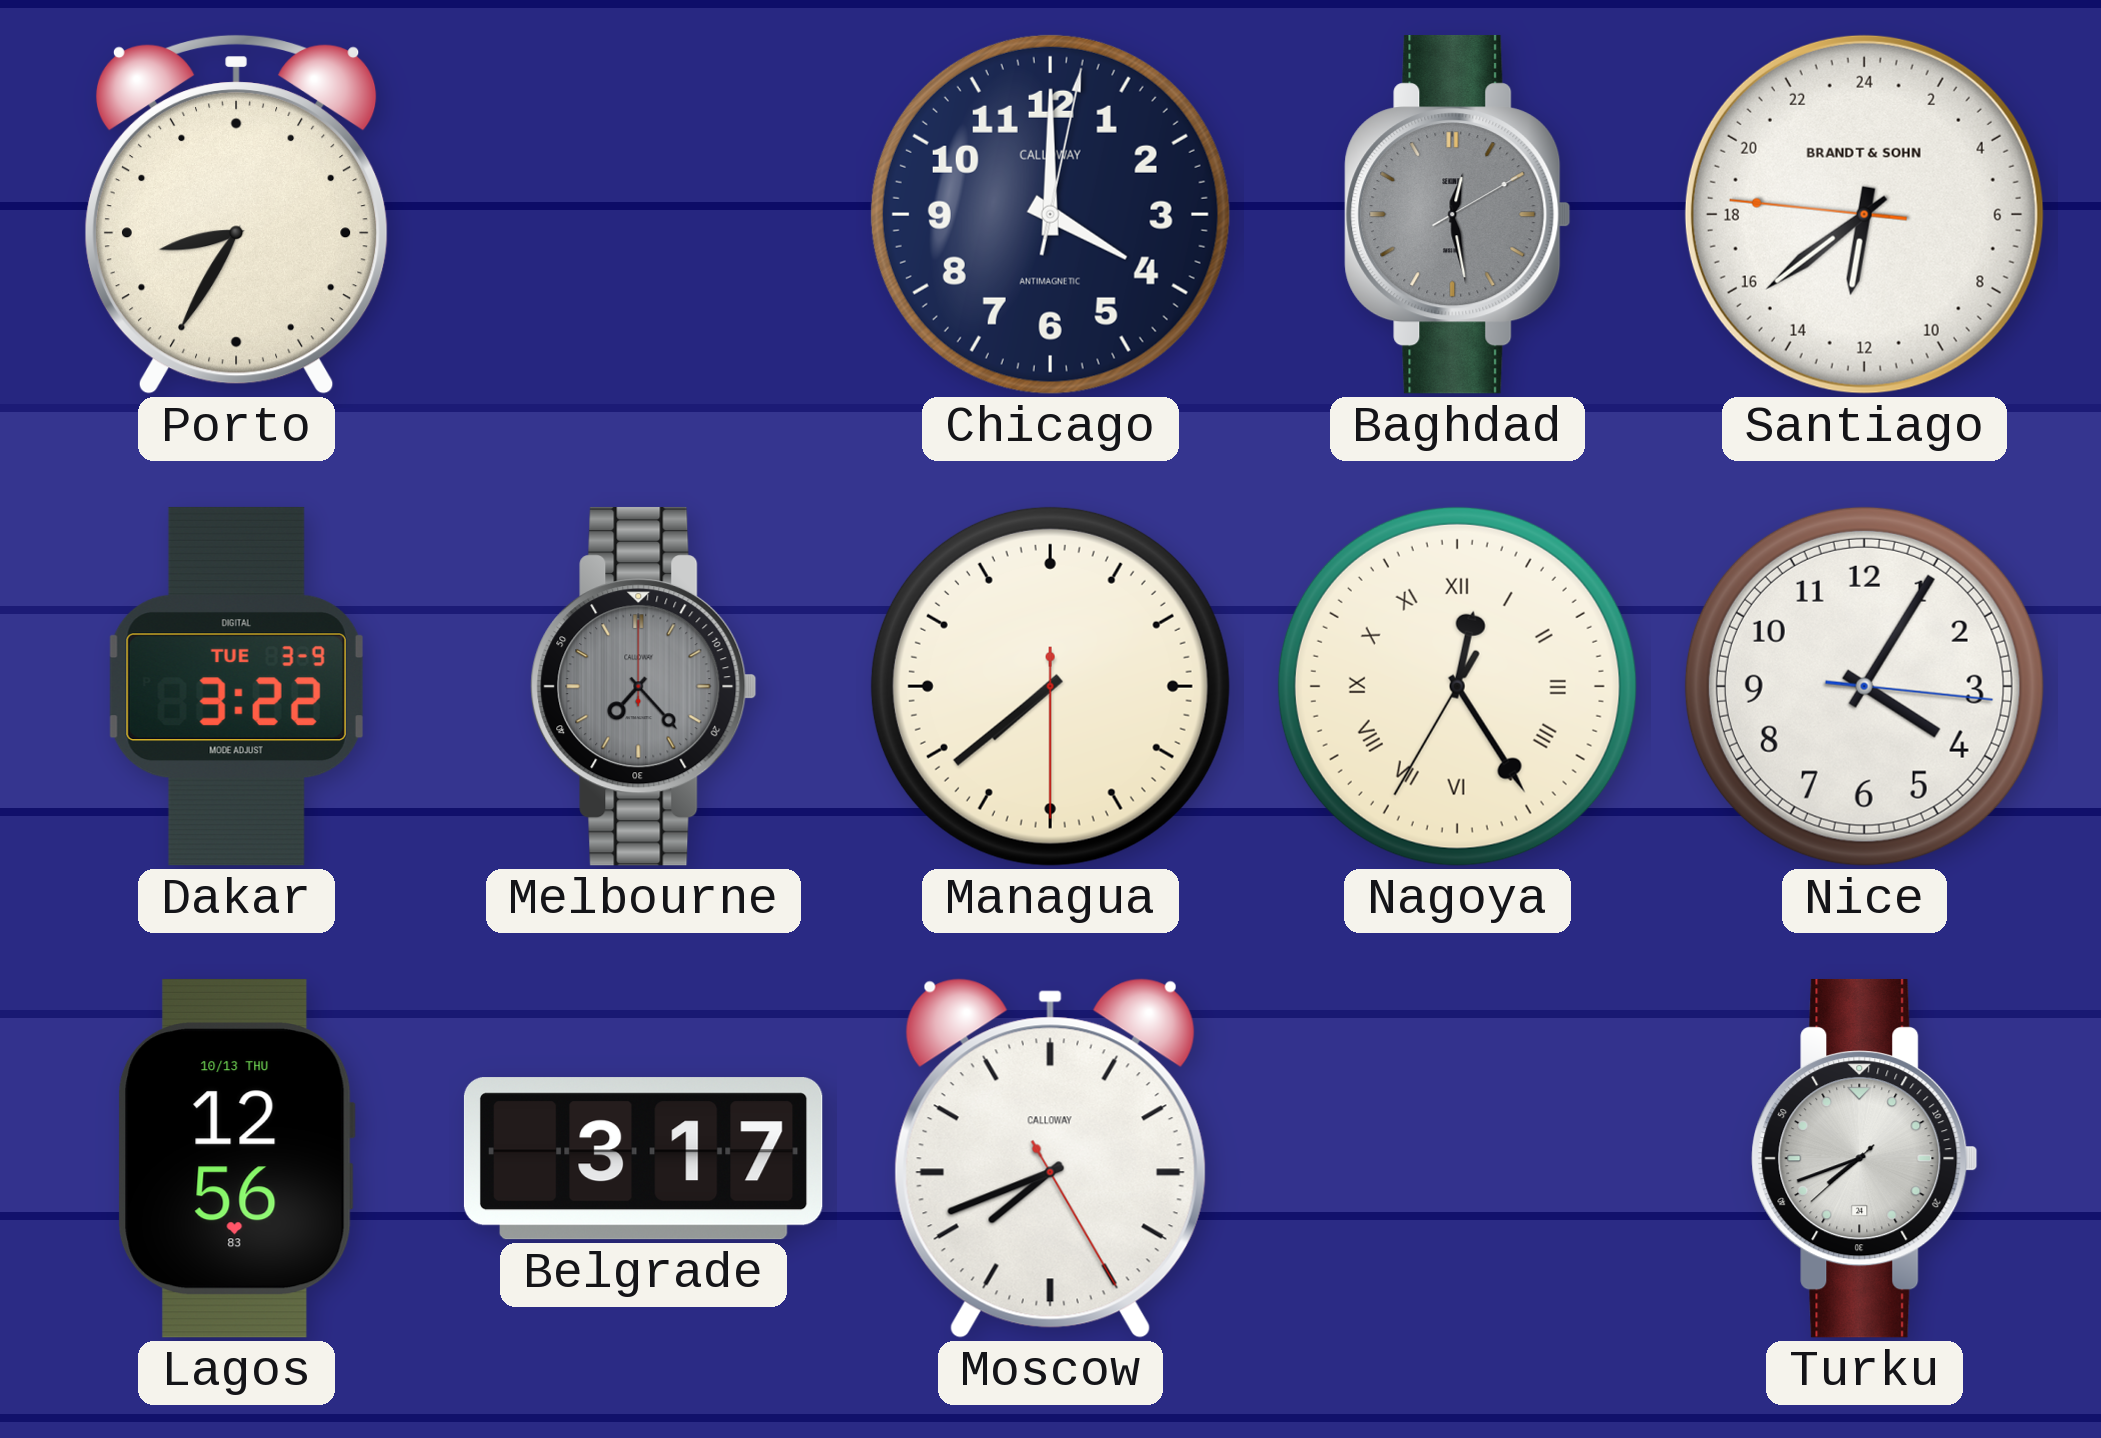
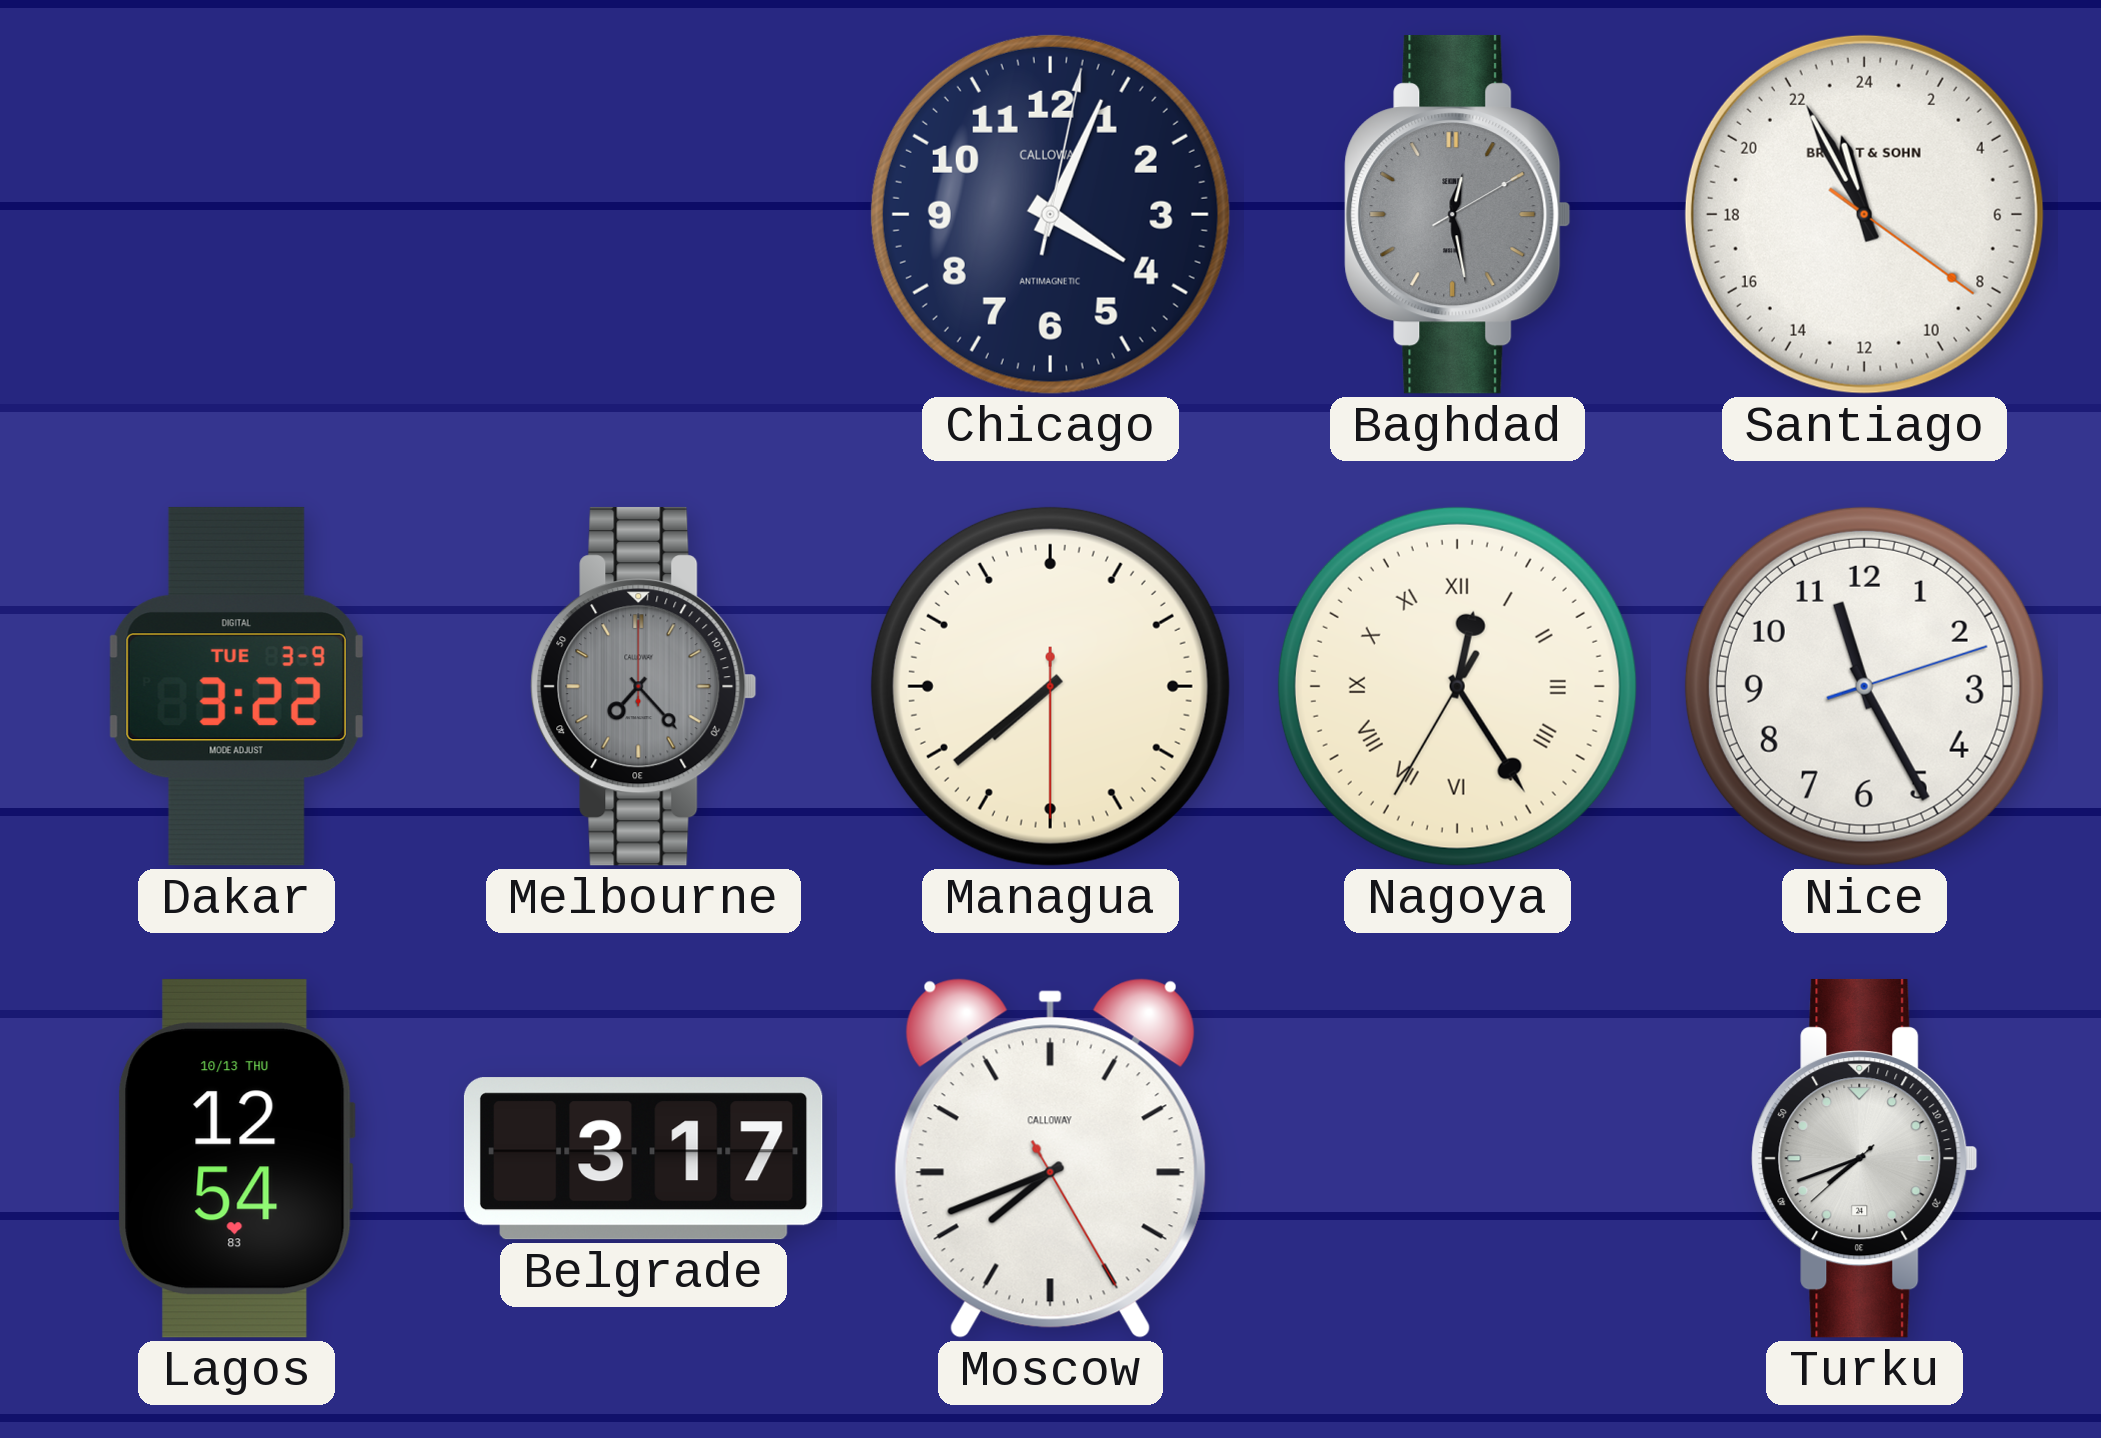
Porto: 8:35 -> none
Chicago: 4:00 -> 4:04
Santiago: 12:38 -> 22:55
Nice: 4:05 -> 11:25
Lagos: 12:56 -> 12:54
